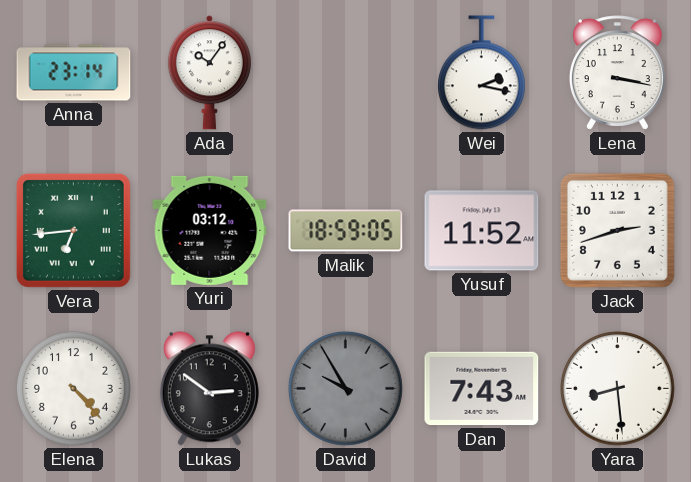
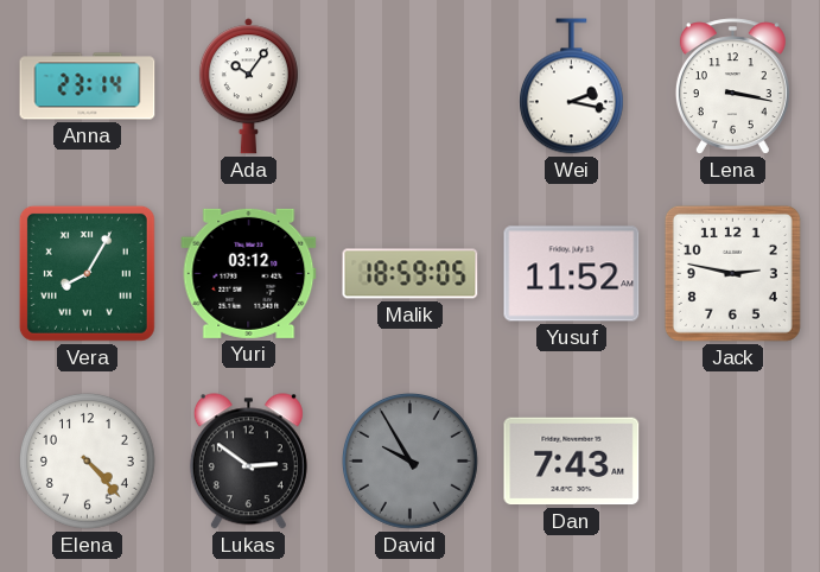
Vera: 6:44 -> 8:05
Jack: 2:42 -> 2:47
Yara: 8:29 -> none
